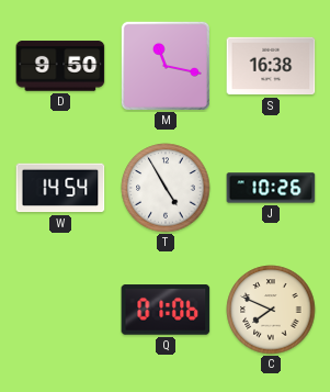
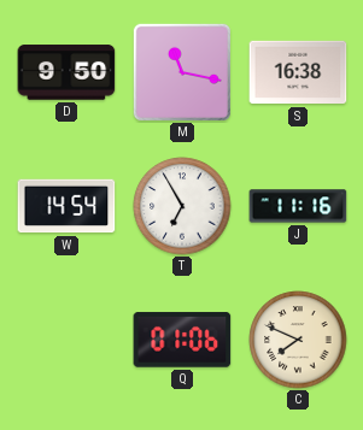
T: 4:55 -> 6:55
J: 10:26 -> 11:16
